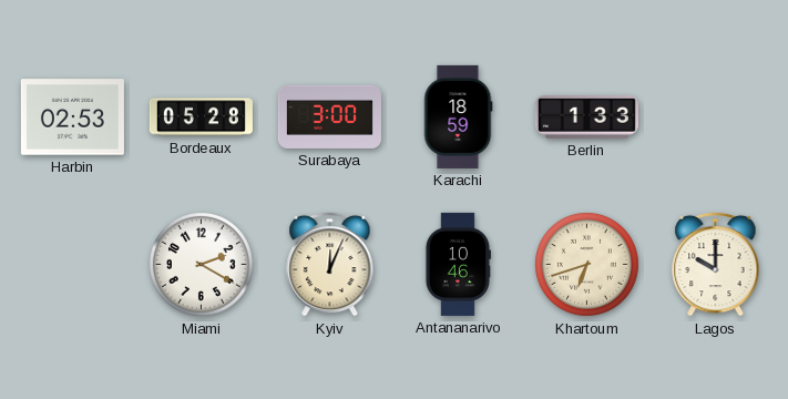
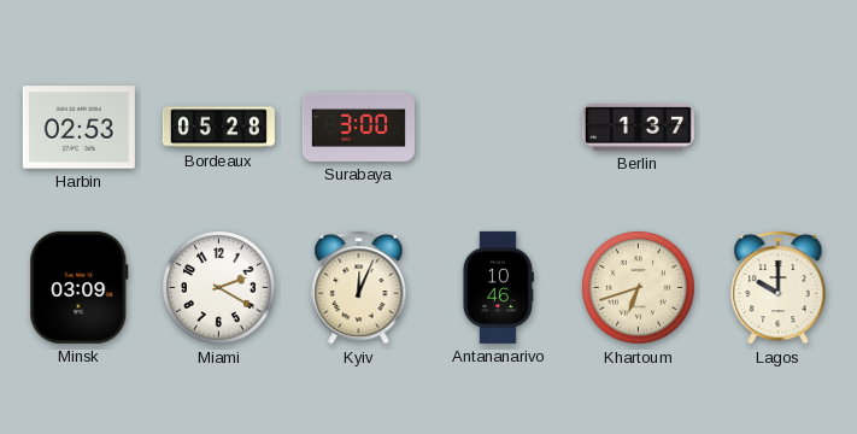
Karachi: 18:59 -> none
Berlin: 1:33 -> 1:37
Minsk: none -> 03:09
